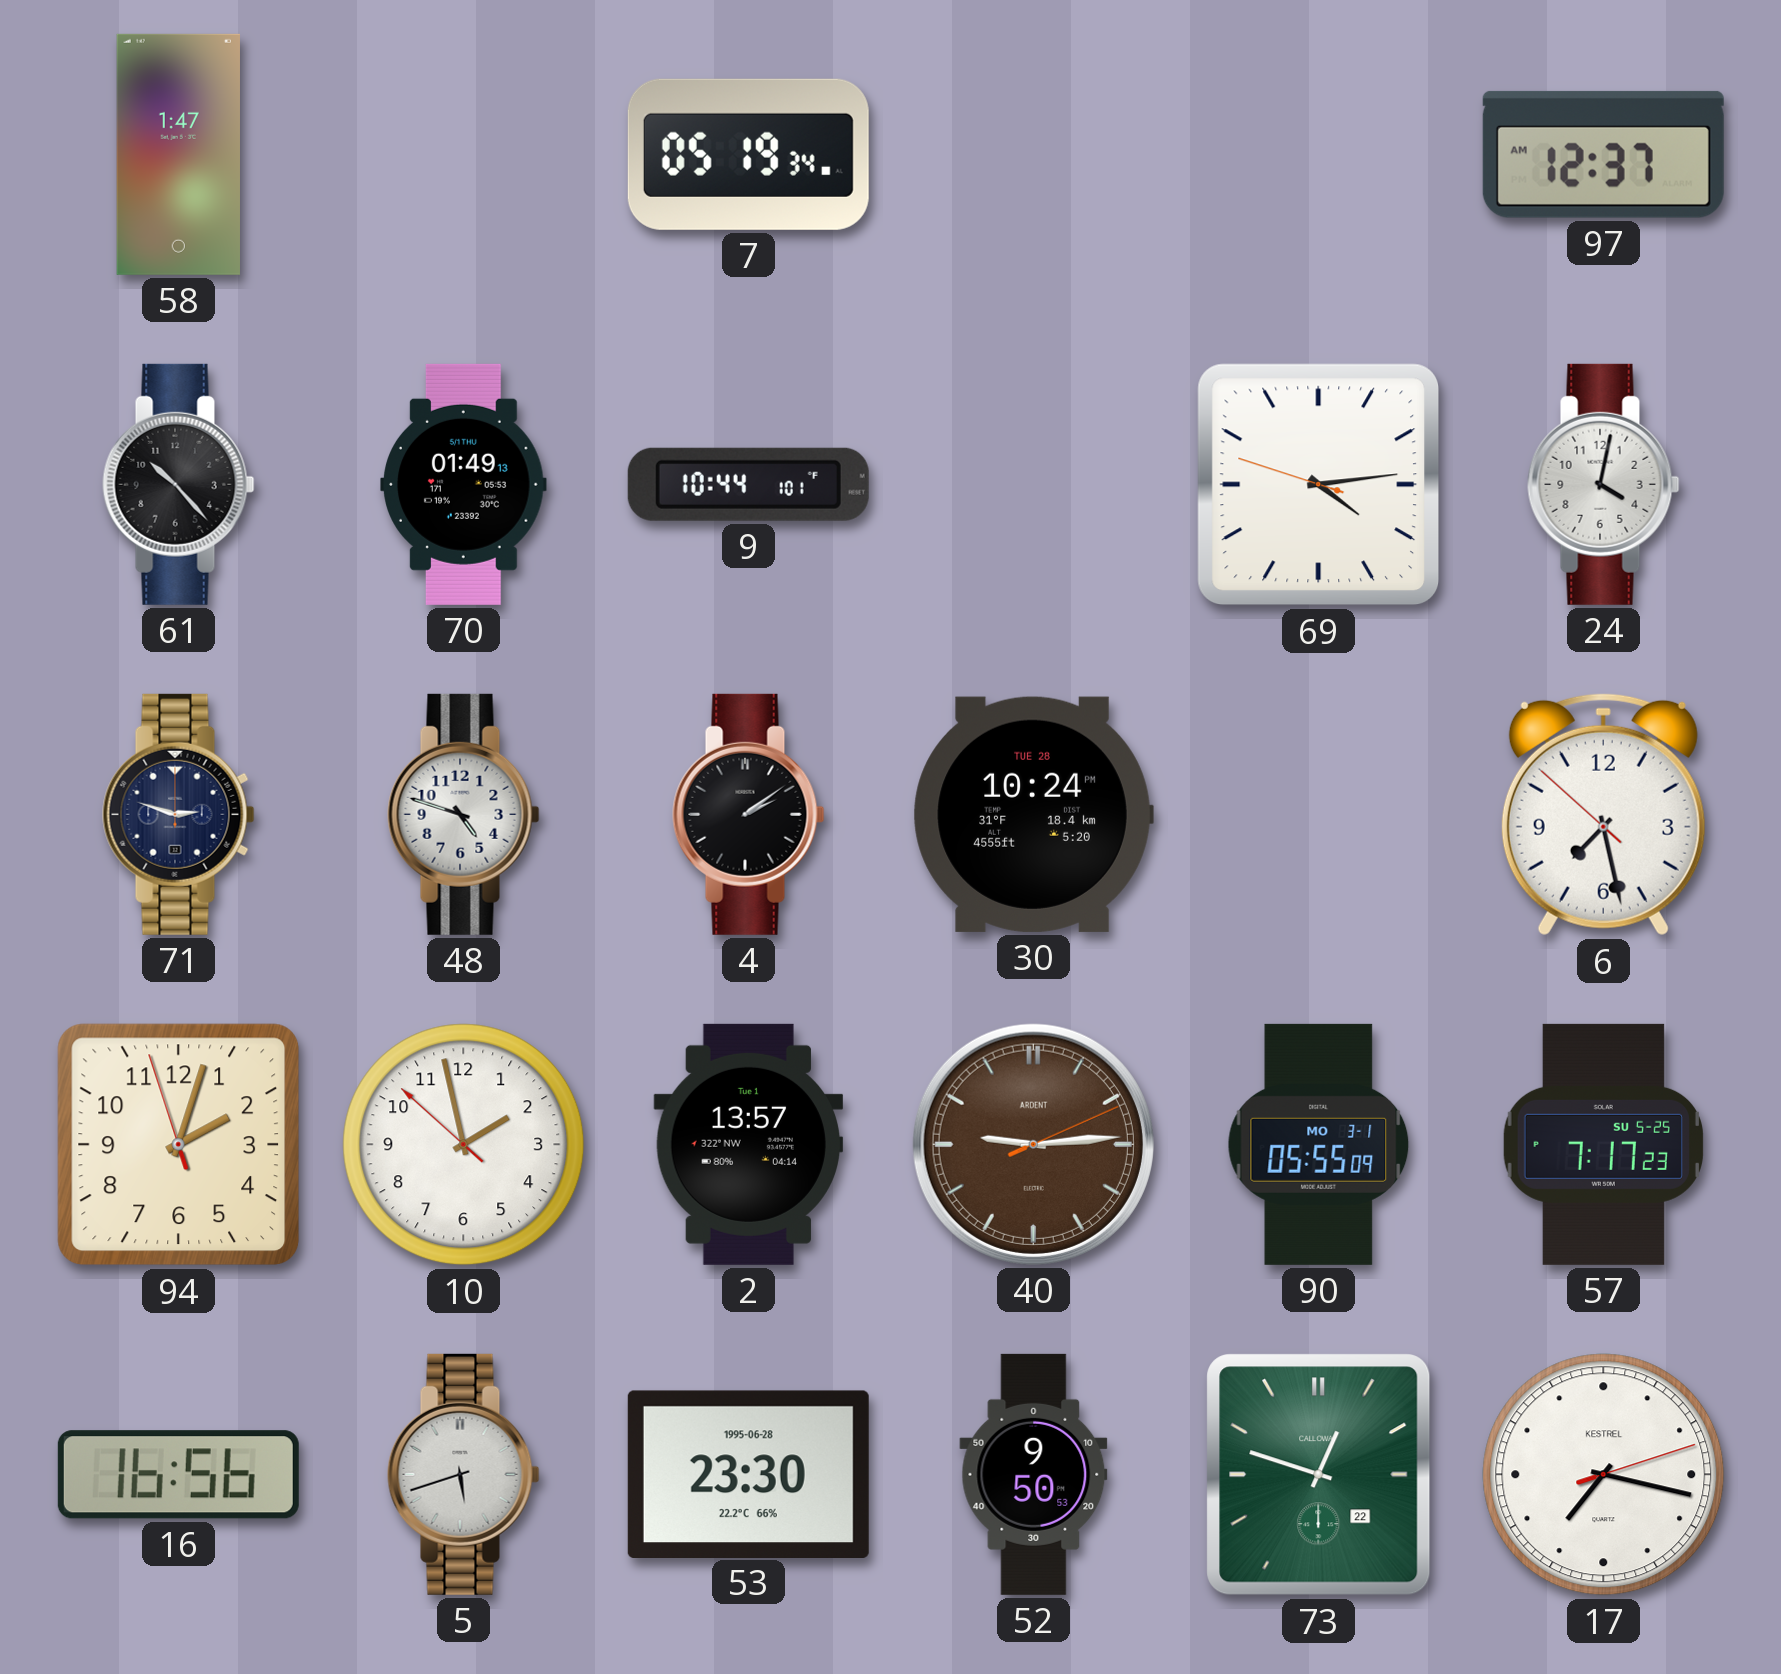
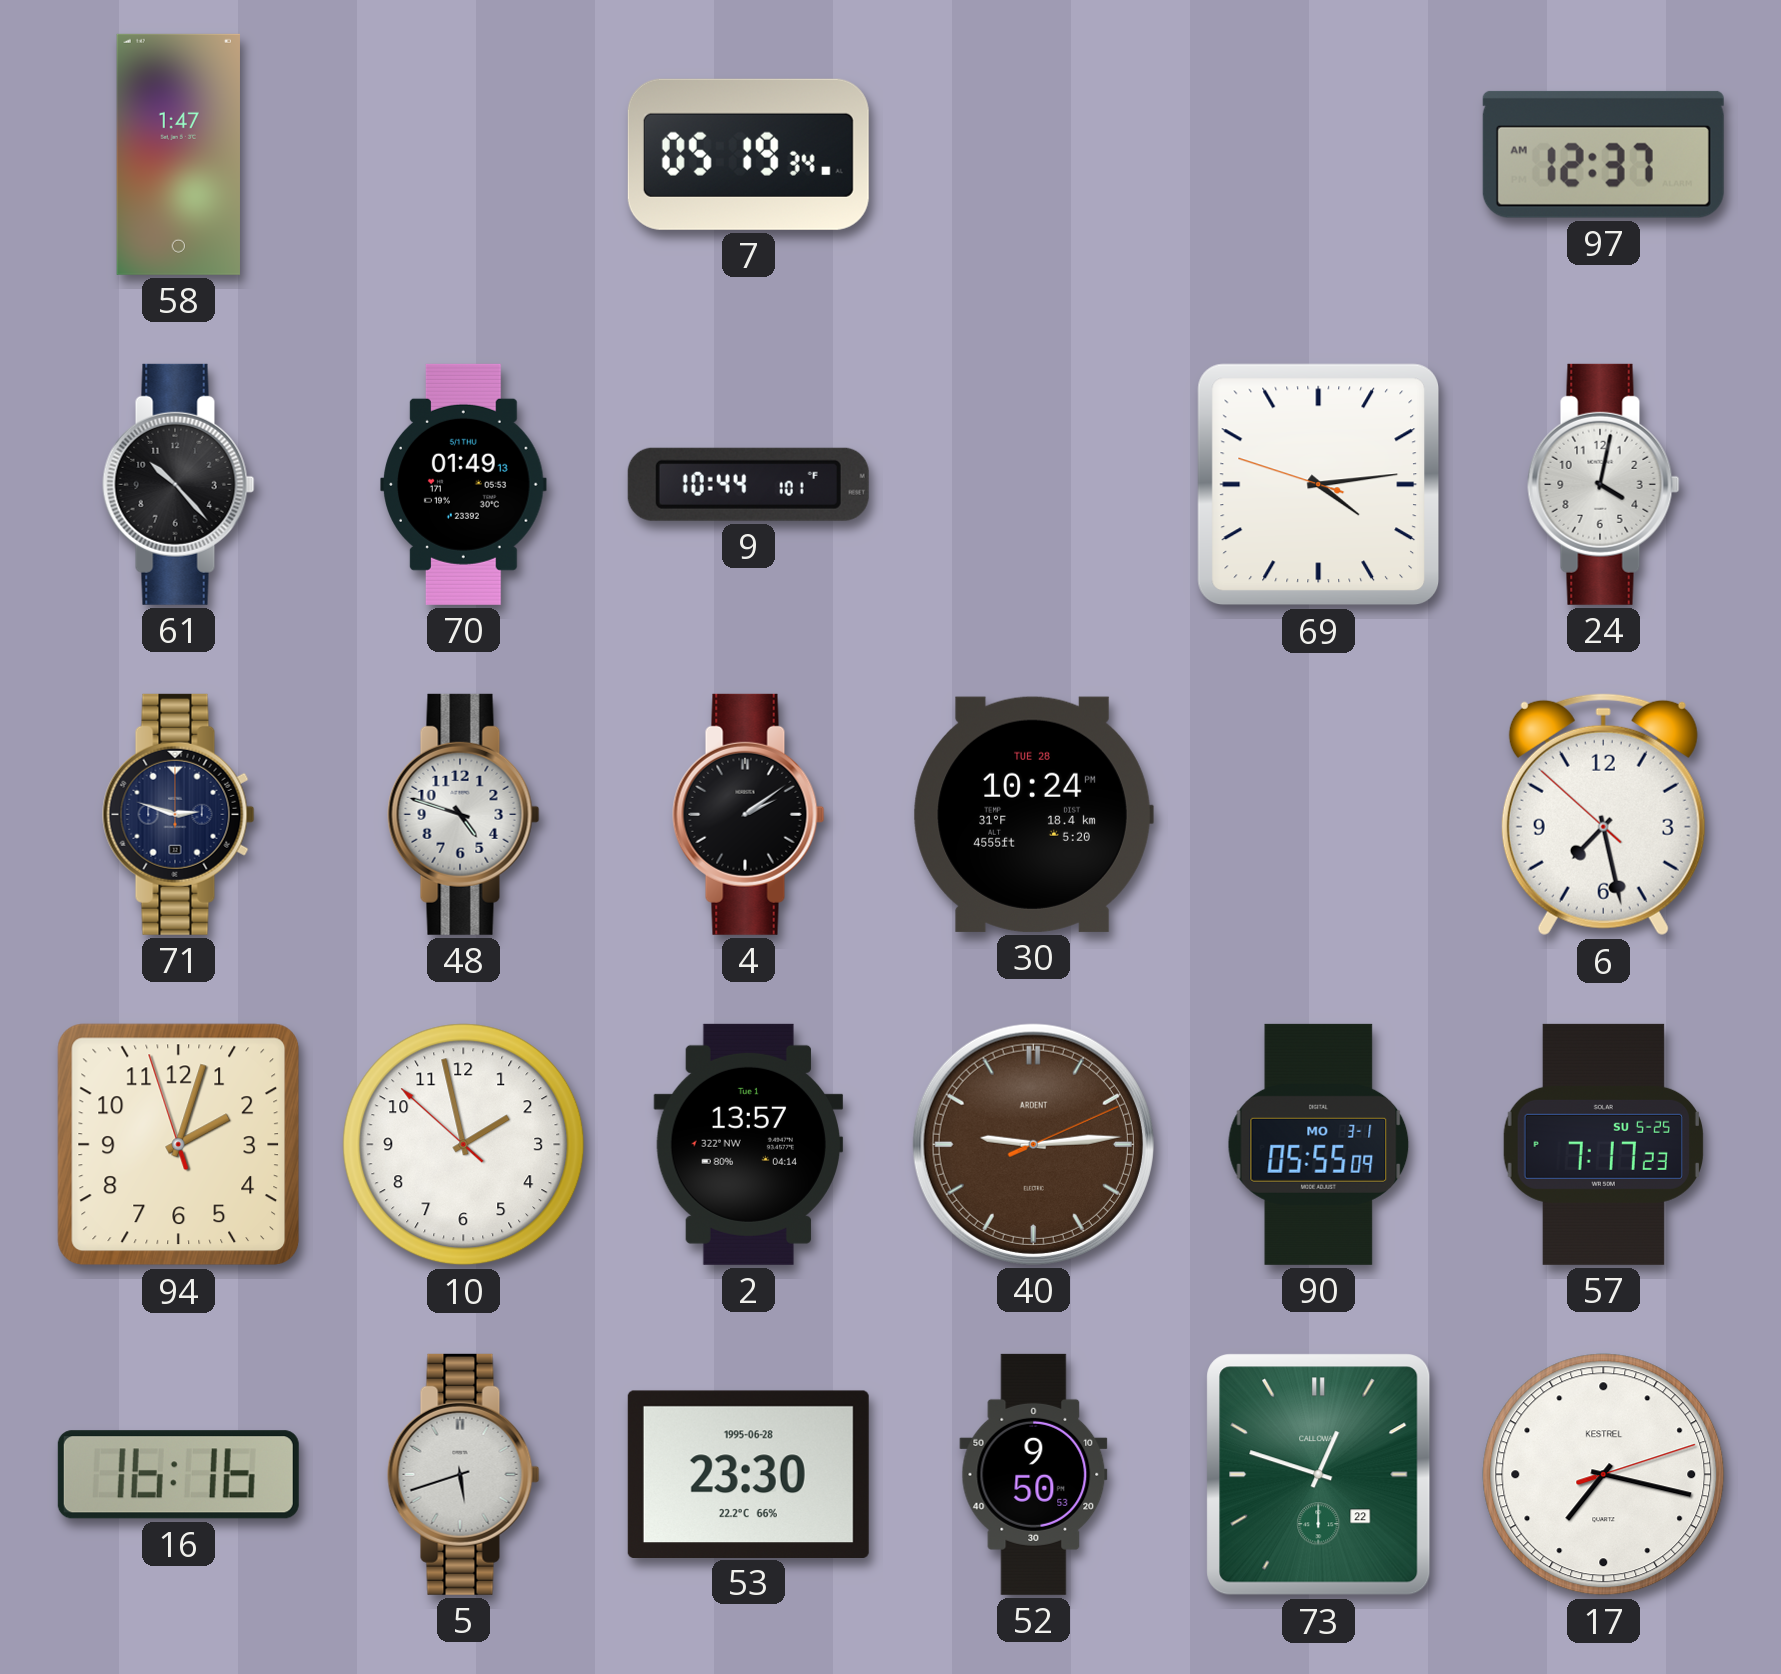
16: 16:56 -> 16:16
